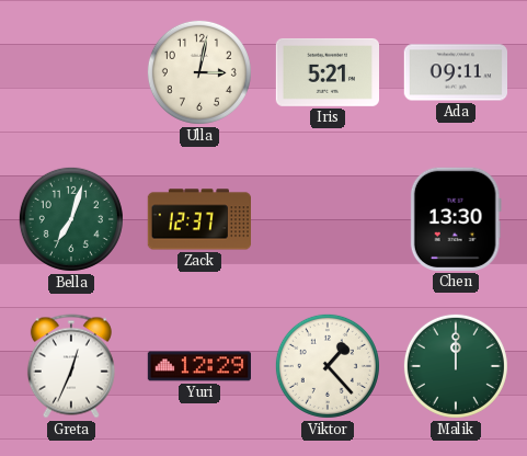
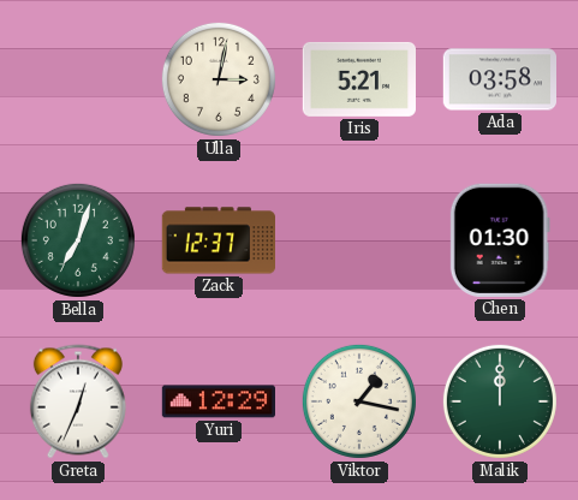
Ada: 09:11 -> 03:58
Chen: 13:30 -> 01:30
Viktor: 1:23 -> 1:17
